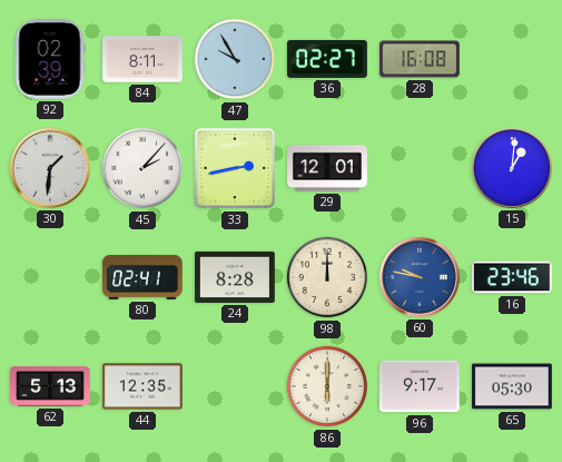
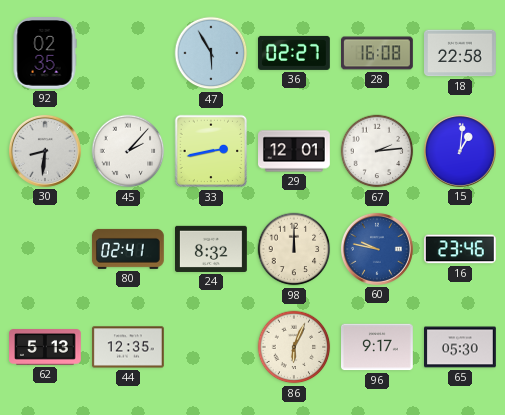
92: 02:39 -> 02:35
84: 8:11 -> none
47: 9:55 -> 5:55
18: none -> 22:58
30: 1:31 -> 8:31
67: none -> 2:14
24: 8:28 -> 8:32
86: 6:00 -> 6:04
